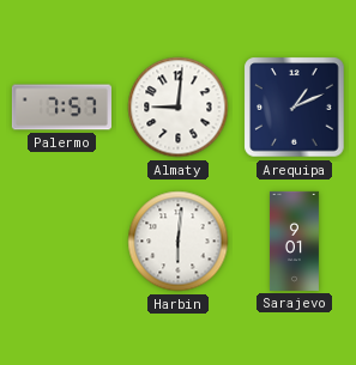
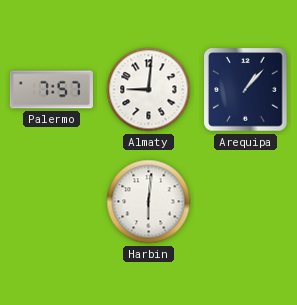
Arequipa: 1:11 -> 1:07
Sarajevo: 9:01 -> none
